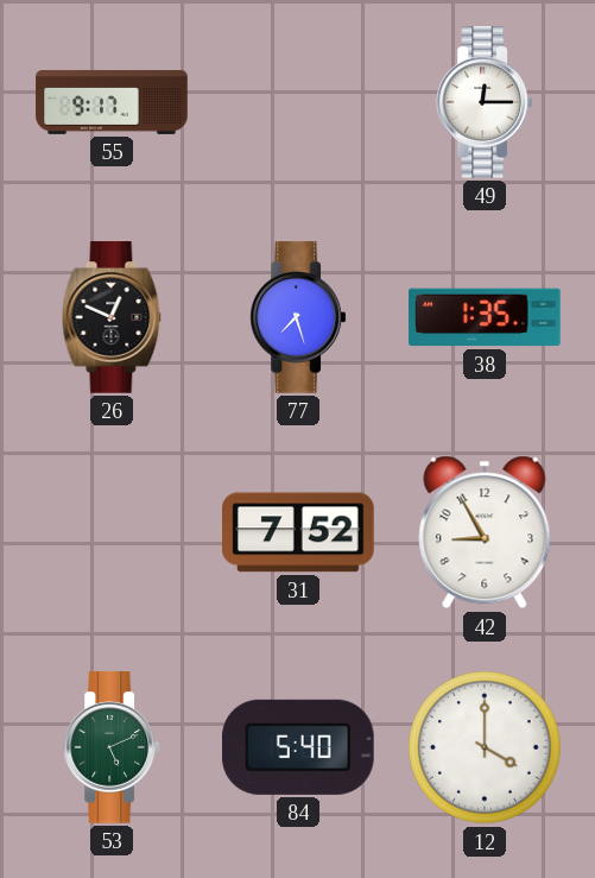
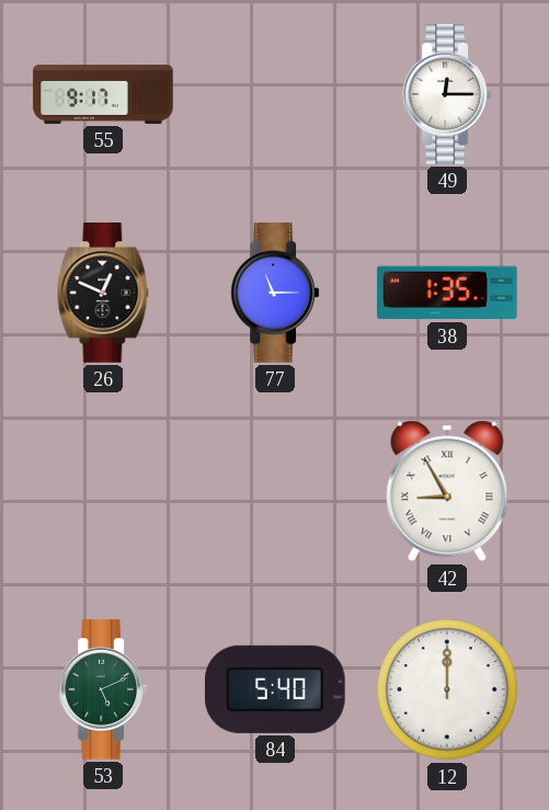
77: 7:27 -> 11:15
31: 7:52 -> none
42 numerals: Arabic -> Roman
12: 4:00 -> 12:00
